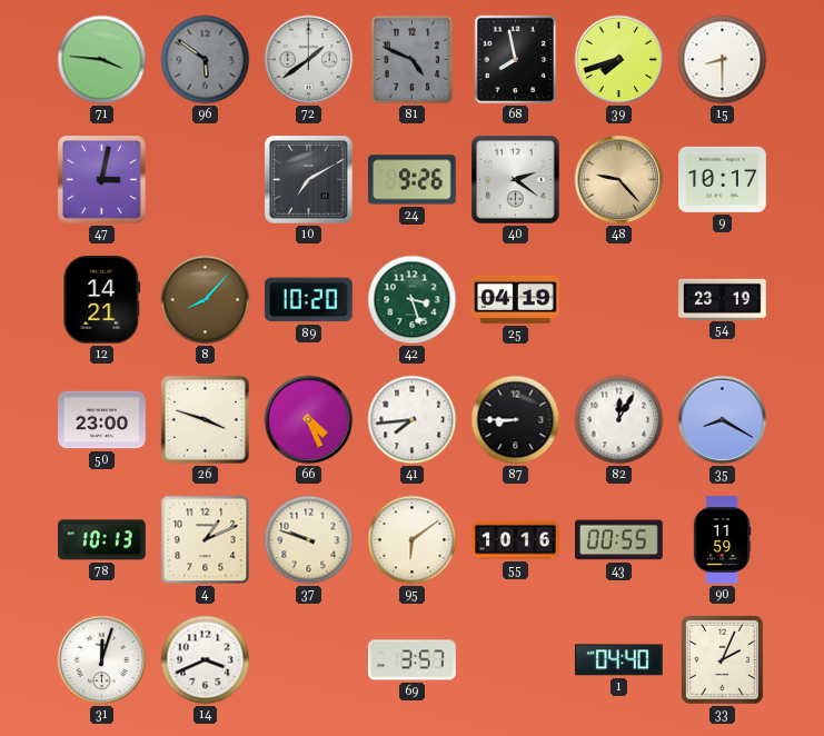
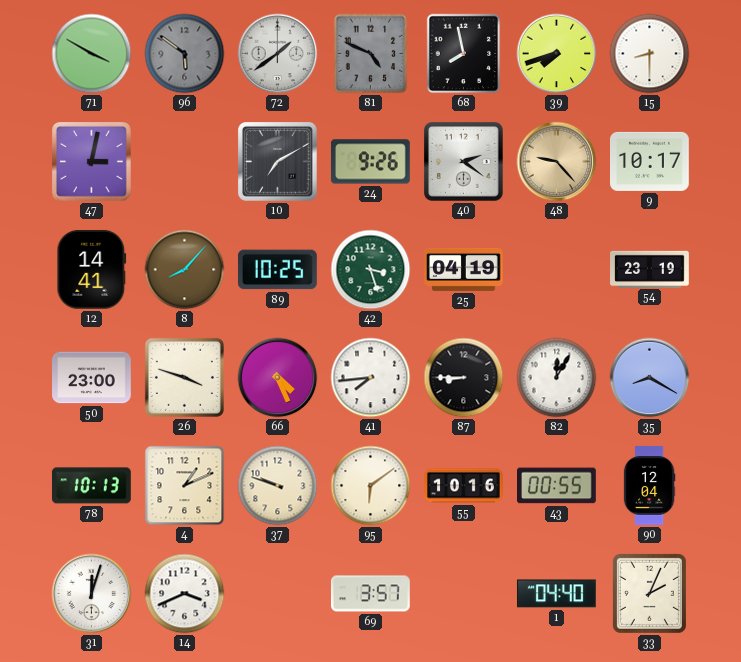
71: 3:46 -> 3:50
12: 14:21 -> 14:41
89: 10:20 -> 10:25
90: 11:59 -> 12:04
